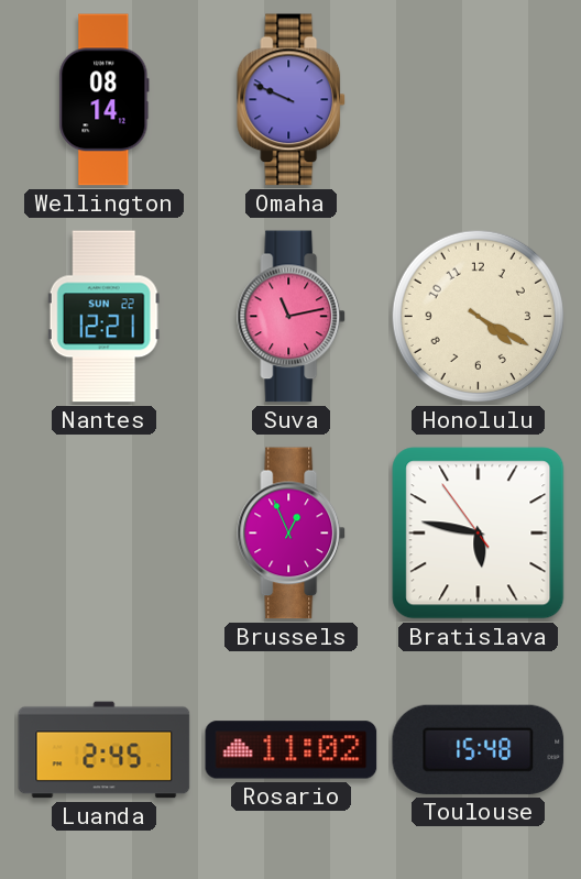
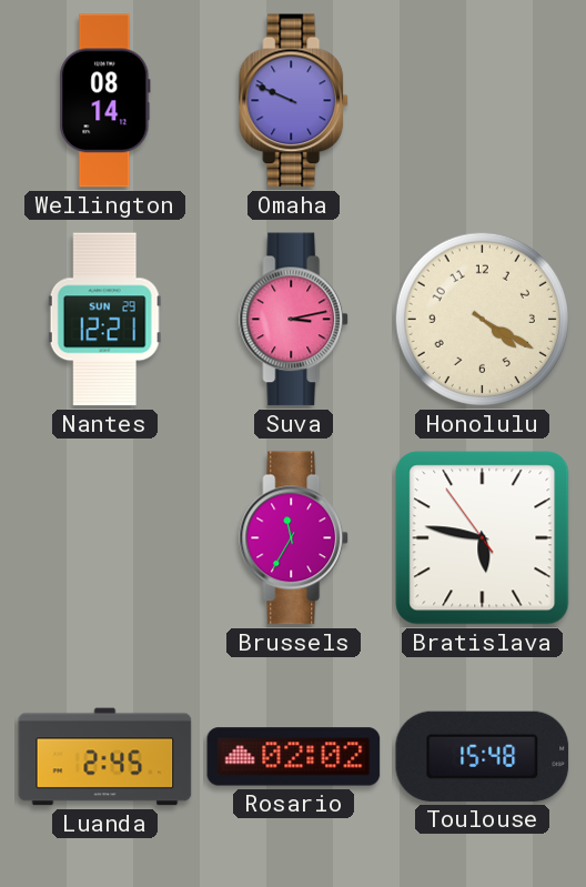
Nantes date: SUN 22 -> SUN 29
Suva: 11:13 -> 3:13
Brussels: 12:56 -> 11:35
Rosario: 11:02 -> 02:02
